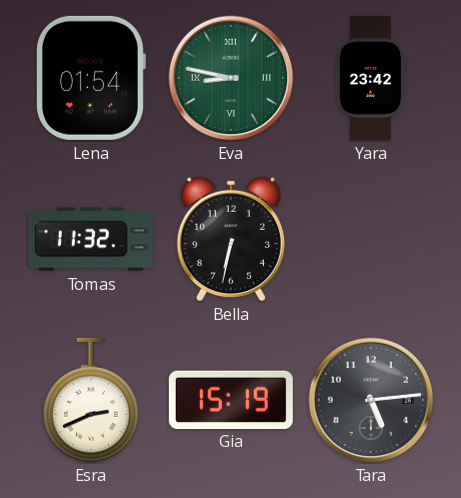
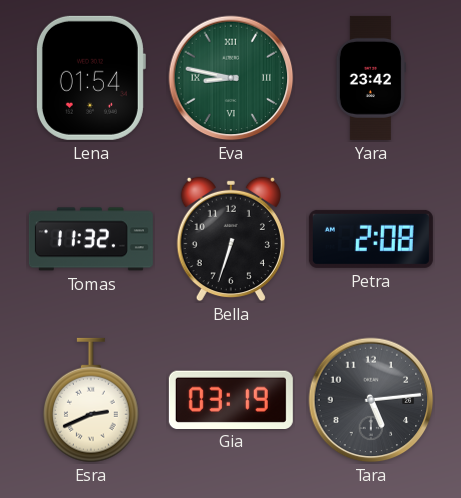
Bella: 6:32 -> 6:33
Petra: none -> 2:08
Gia: 15:19 -> 03:19
